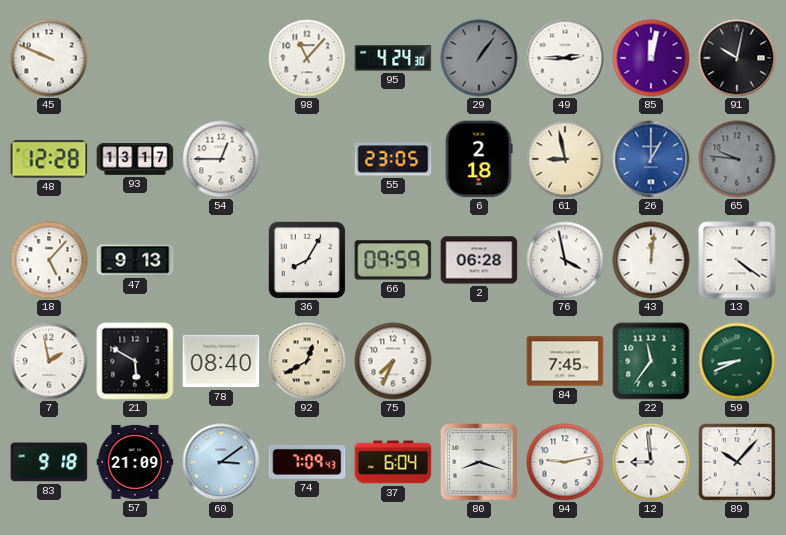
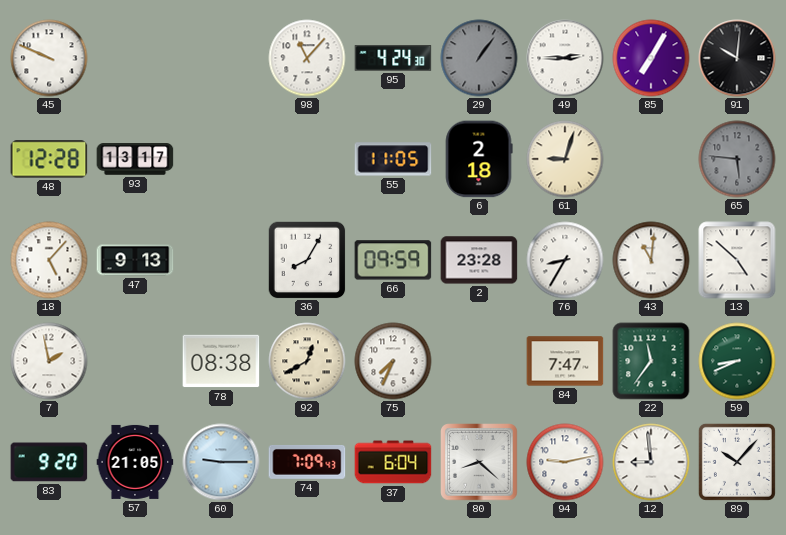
85: 12:02 -> 7:05
91: 10:02 -> 10:01
54: 12:45 -> none
55: 23:05 -> 11:05
61: 8:58 -> 9:03
26: 1:00 -> none
65: 9:46 -> 5:46
2: 06:28 -> 23:28
76: 3:58 -> 8:35
43: 12:01 -> 11:01
13: 4:21 -> 4:52
21: 5:50 -> none
78: 08:40 -> 08:38
84: 7:45 -> 7:47
83: 9:18 -> 9:20
57: 21:09 -> 21:05
60: 3:09 -> 9:15
80: 8:18 -> 8:22
